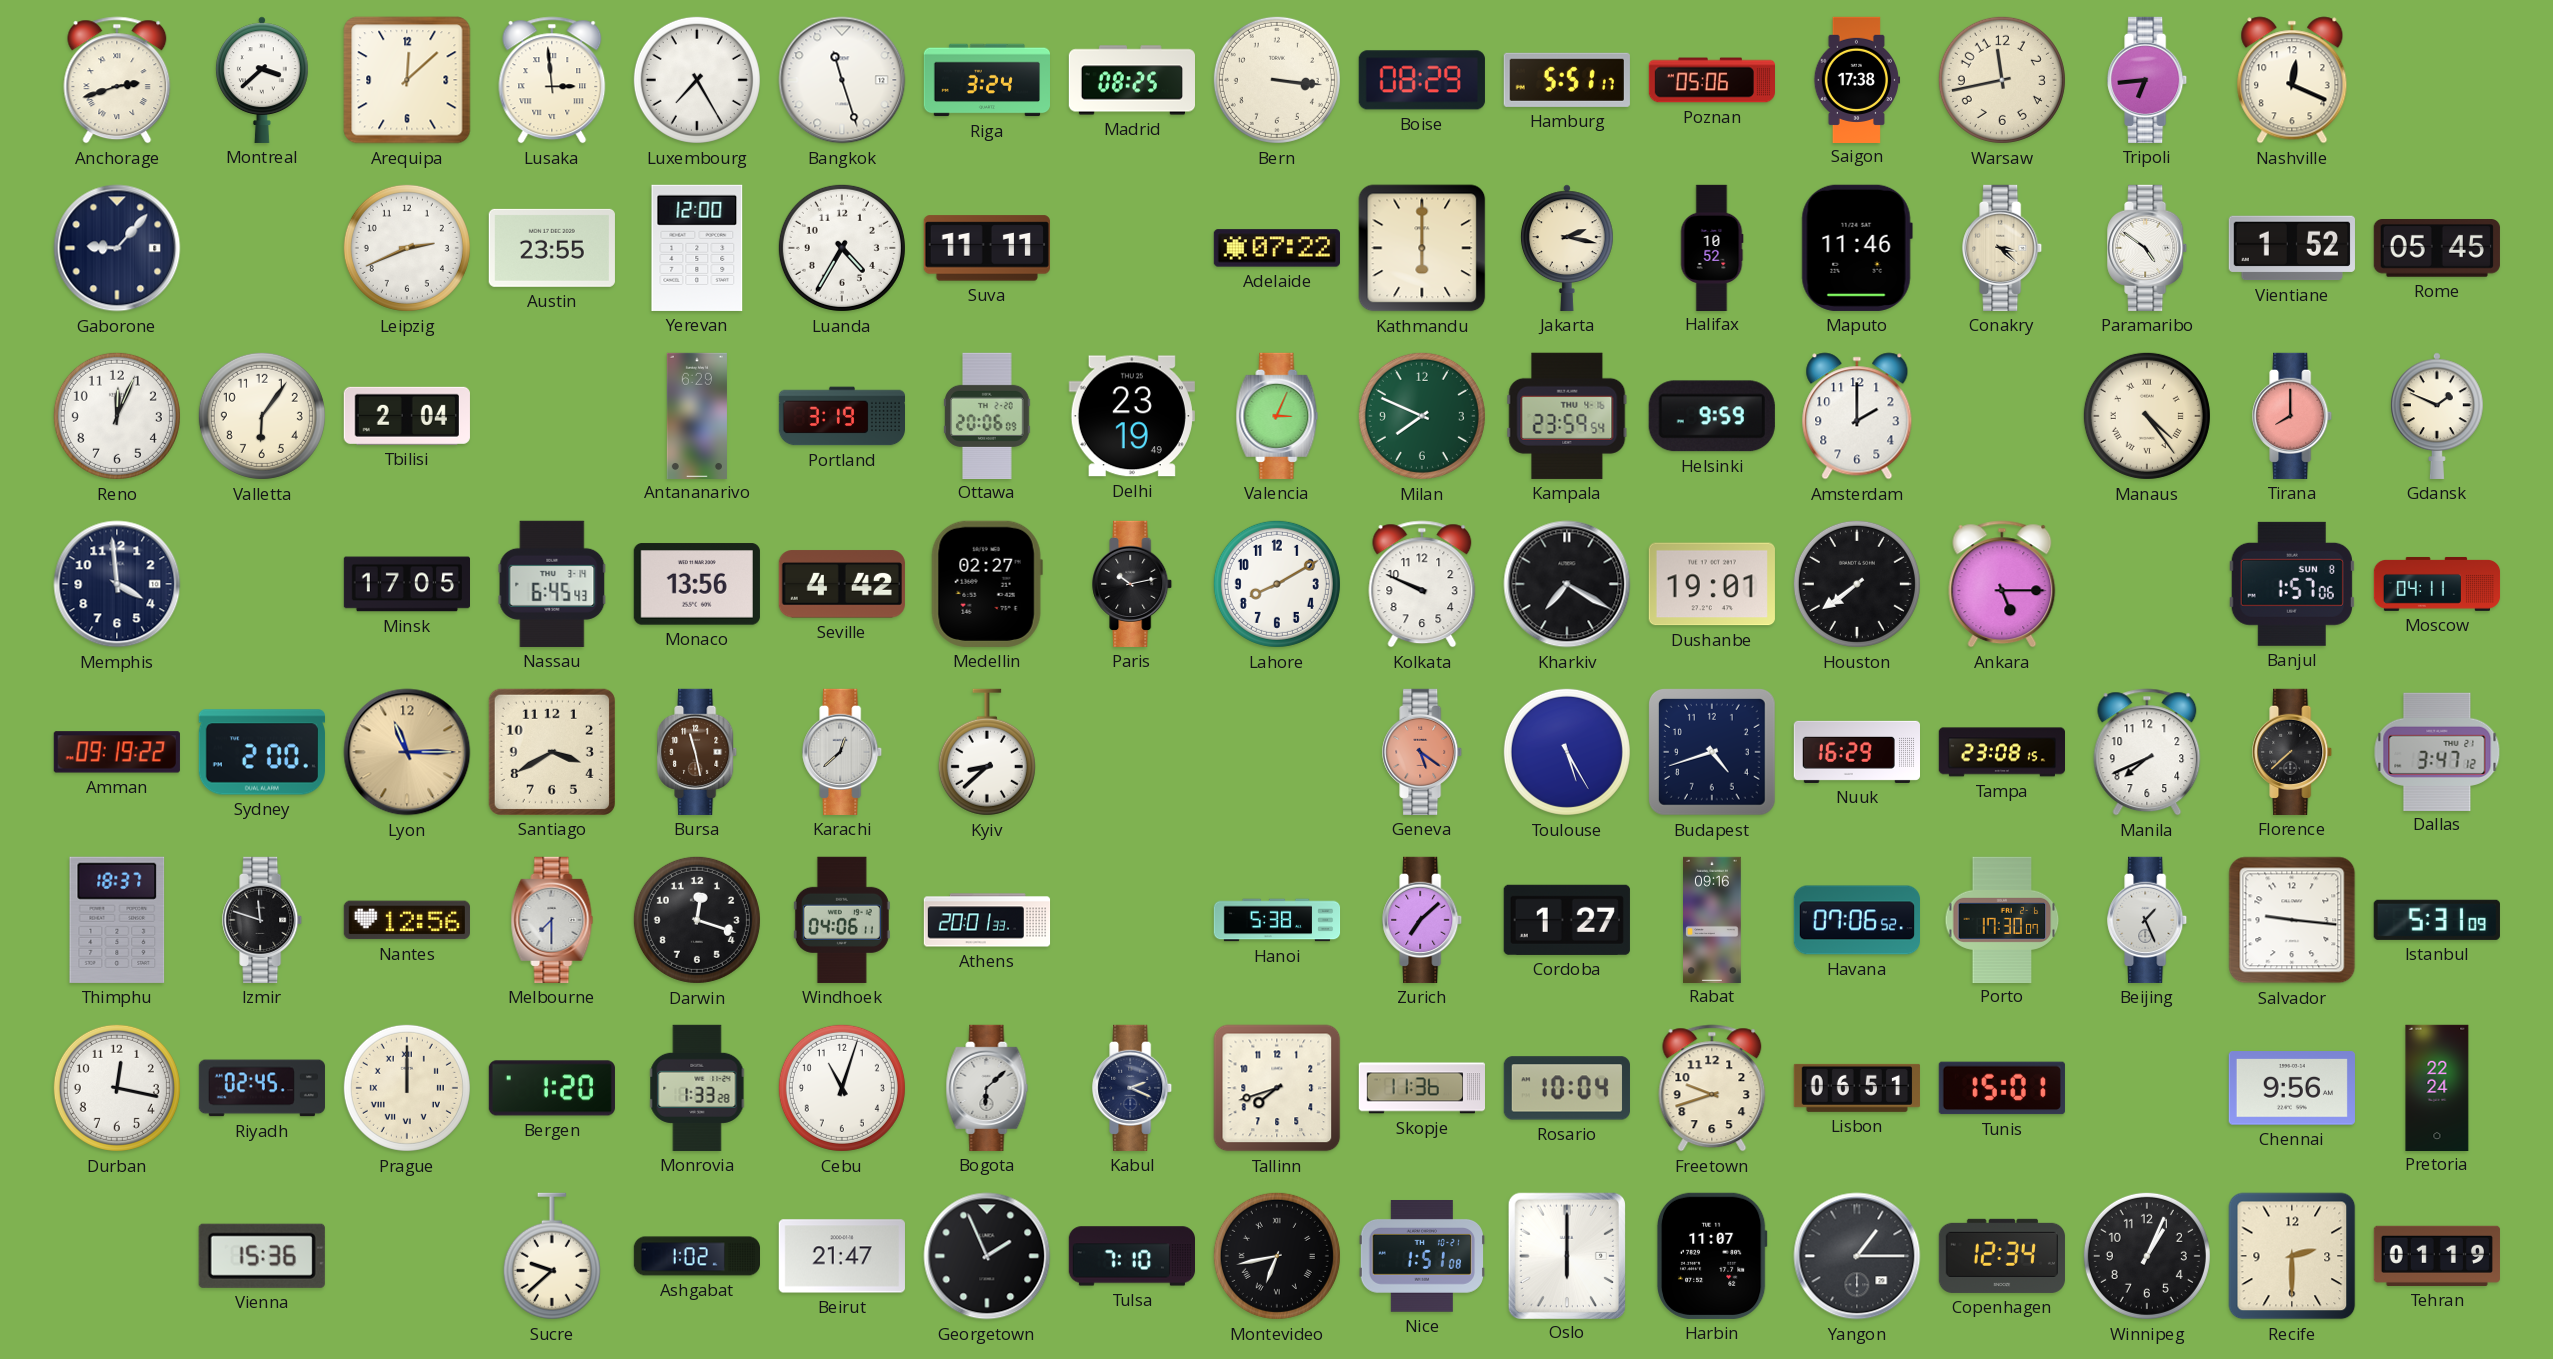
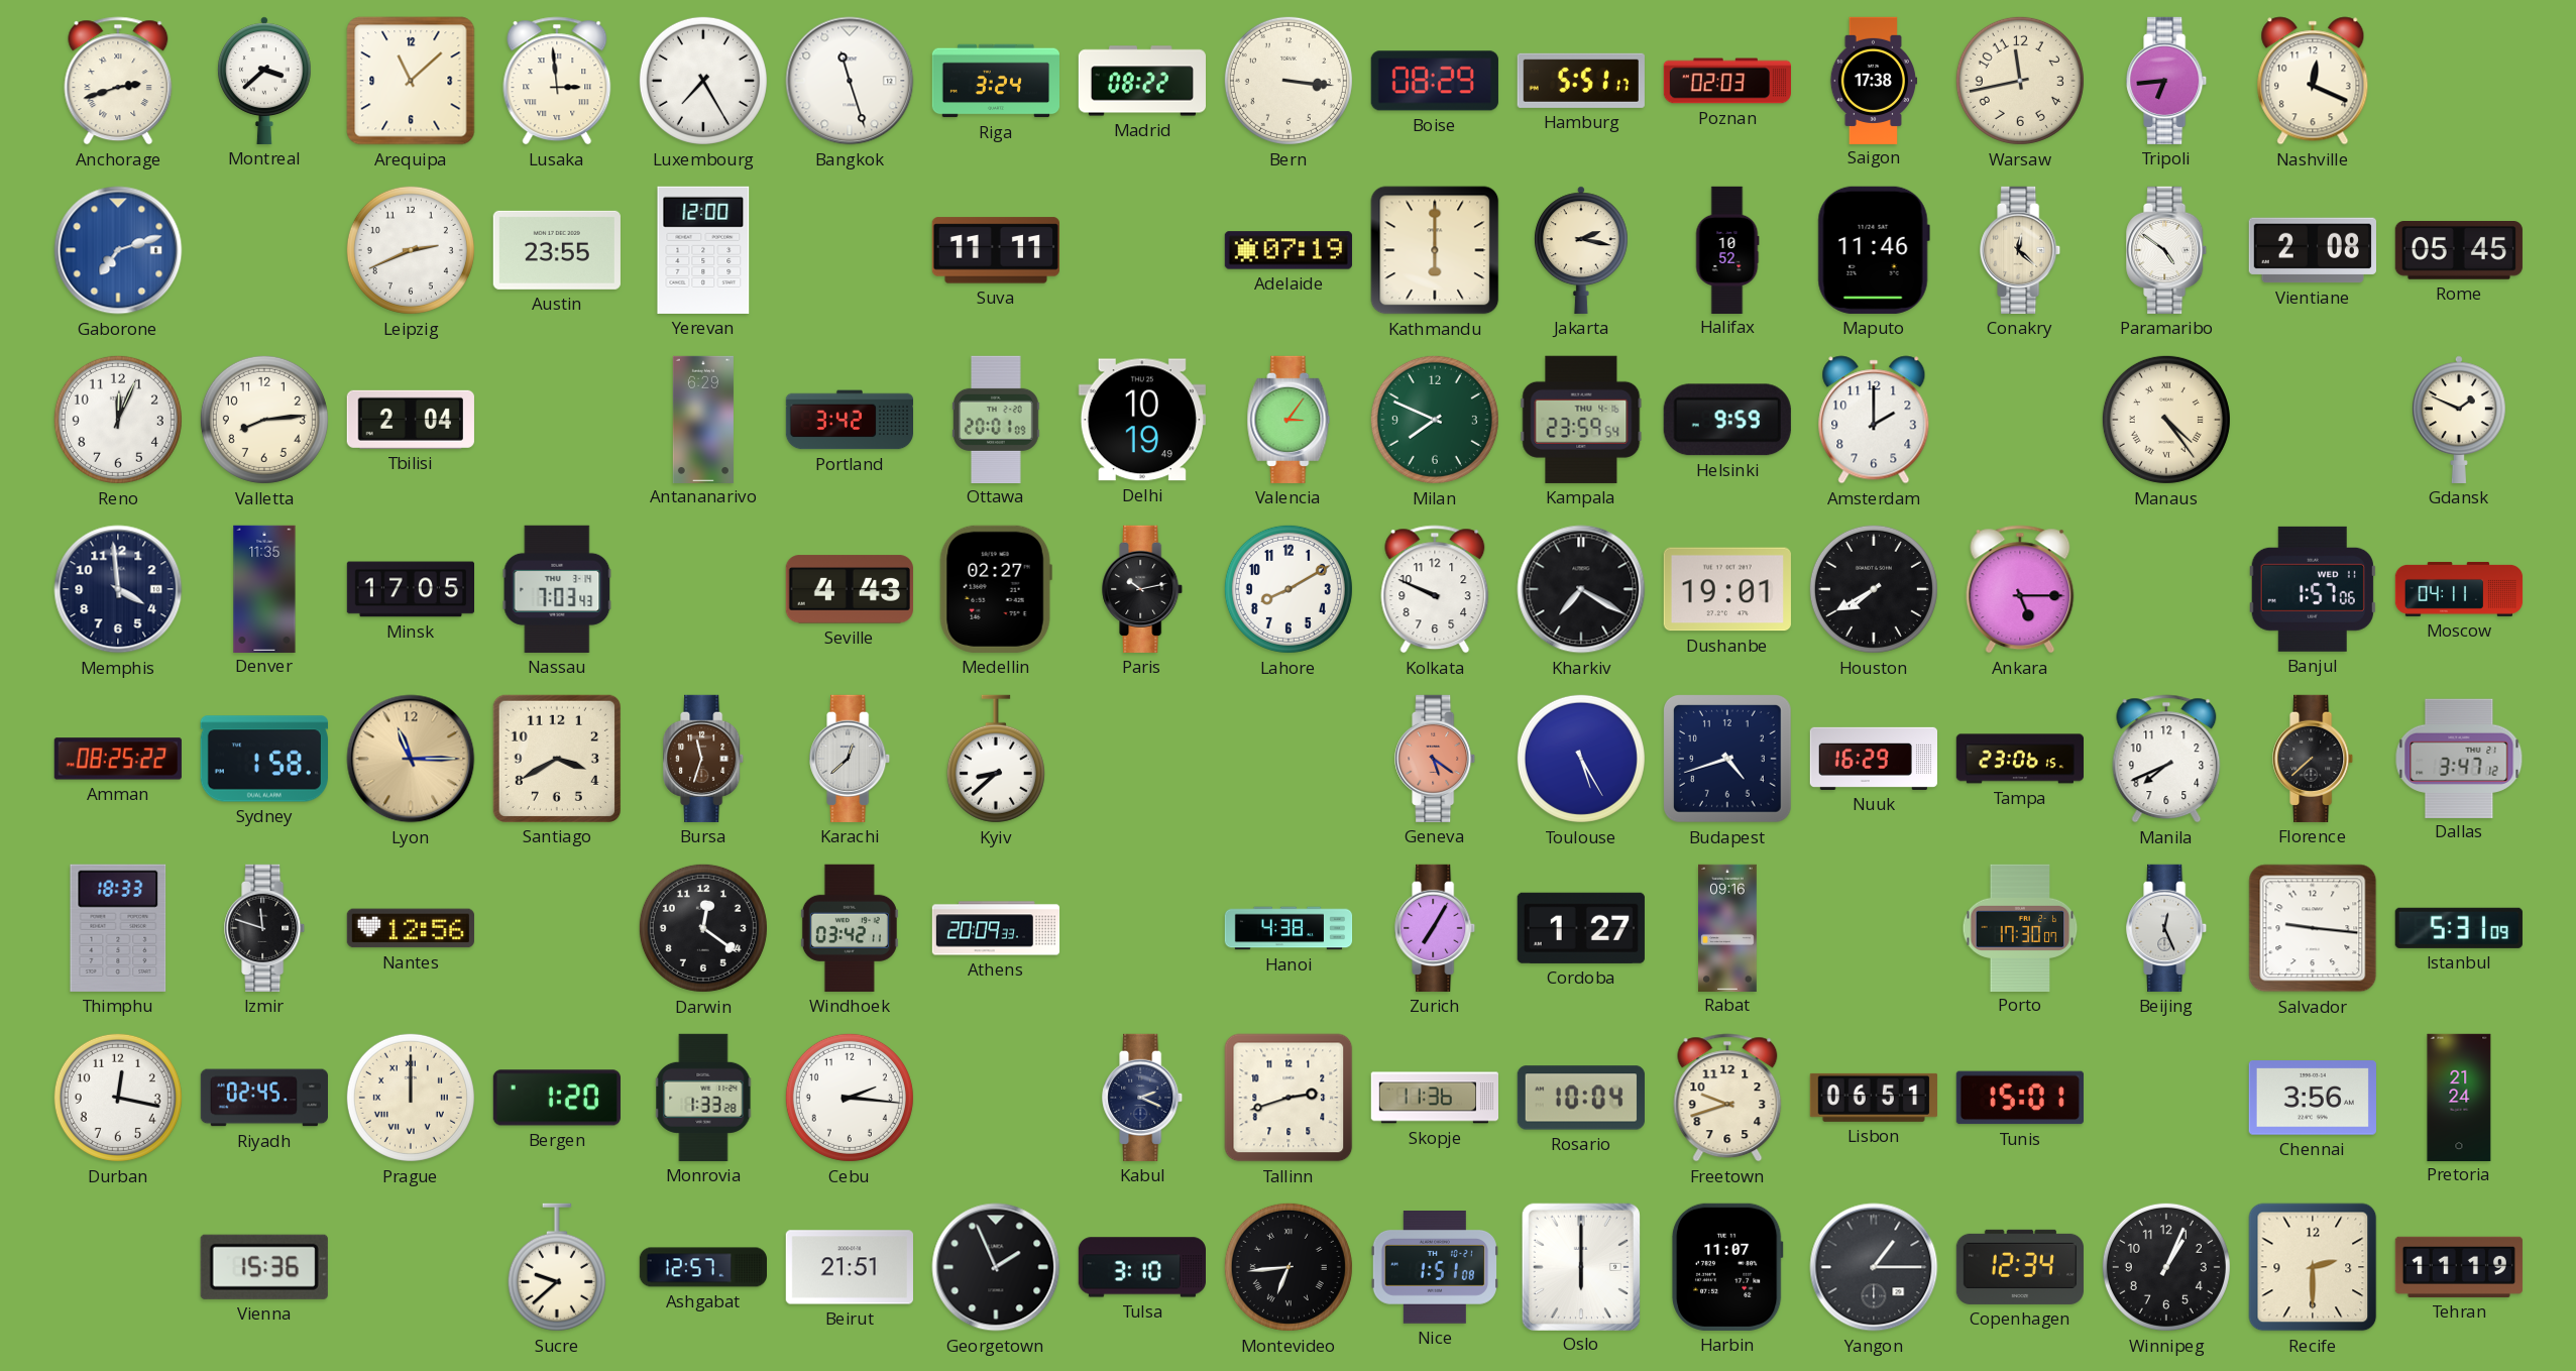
Arequipa: 12:08 -> 11:08
Madrid: 08:25 -> 08:22
Poznan: 05:06 -> 02:03
Gaborone: 9:07 -> 7:12
Gaborone dial: navy -> blue
Luanda: 4:35 -> none
Adelaide: 07:22 -> 07:19
Conakry: 3:22 -> 12:22
Vientiane: 1:52 -> 2:08
Valletta: 6:06 -> 8:14
Portland: 3:19 -> 3:42
Ottawa: 20:06 -> 20:01
Delhi: 23:19 -> 10:19
Valencia: 3:04 -> 3:06
Tirana: 8:00 -> none
Denver: none -> 11:35
Nassau: 6:45 -> 7:03
Monaco: 13:56 -> none
Seville: 4:42 -> 4:43
Houston: 7:39 -> 7:40
Banjul date: SUN 8 -> WED 11
Amman: 09:19 -> 08:25
Sydney: 2:00 -> 1:58
Bursa: 11:28 -> 11:33
Tampa: 23:08 -> 23:06
Thimphu: 18:37 -> 18:33
Melbourne: 7:30 -> none
Darwin: 12:18 -> 12:21
Windhoek: 04:06 -> 03:42
Athens: 20:01 -> 20:09
Hanoi: 5:38 -> 4:38
Zurich: 7:08 -> 7:05
Havana: 07:06 -> none
Beijing: 1:26 -> 12:26
Cebu: 11:03 -> 2:16
Bogota: 6:08 -> none
Tallinn: 7:42 -> 2:42
Chennai: 9:56 -> 3:56
Pretoria: 22:24 -> 21:24
Ashgabat: 1:02 -> 12:57
Beirut: 21:47 -> 21:51
Tulsa: 7:10 -> 3:10
Montevideo: 6:43 -> 6:44
Tehran: 01:19 -> 11:19
